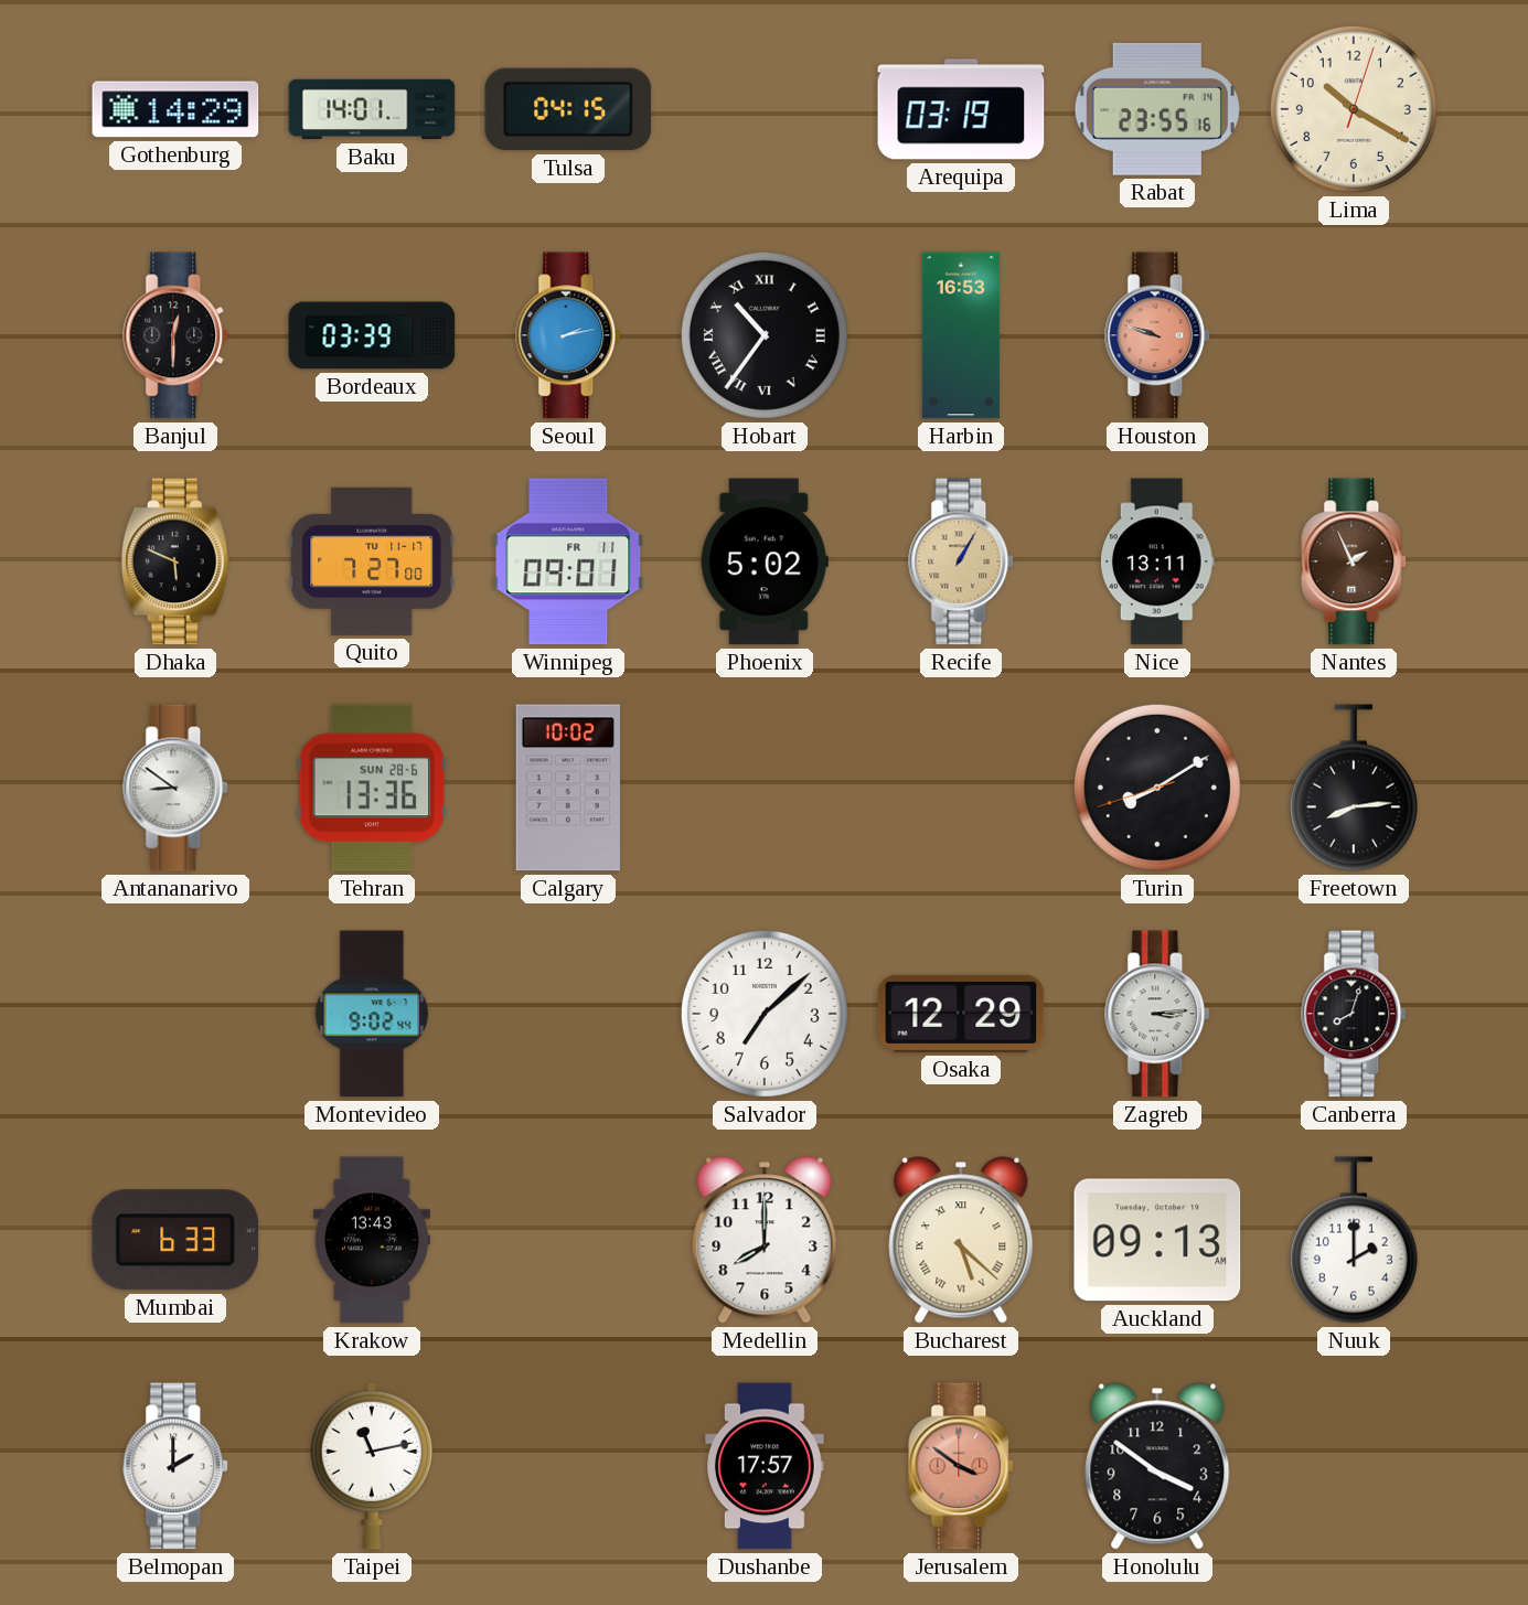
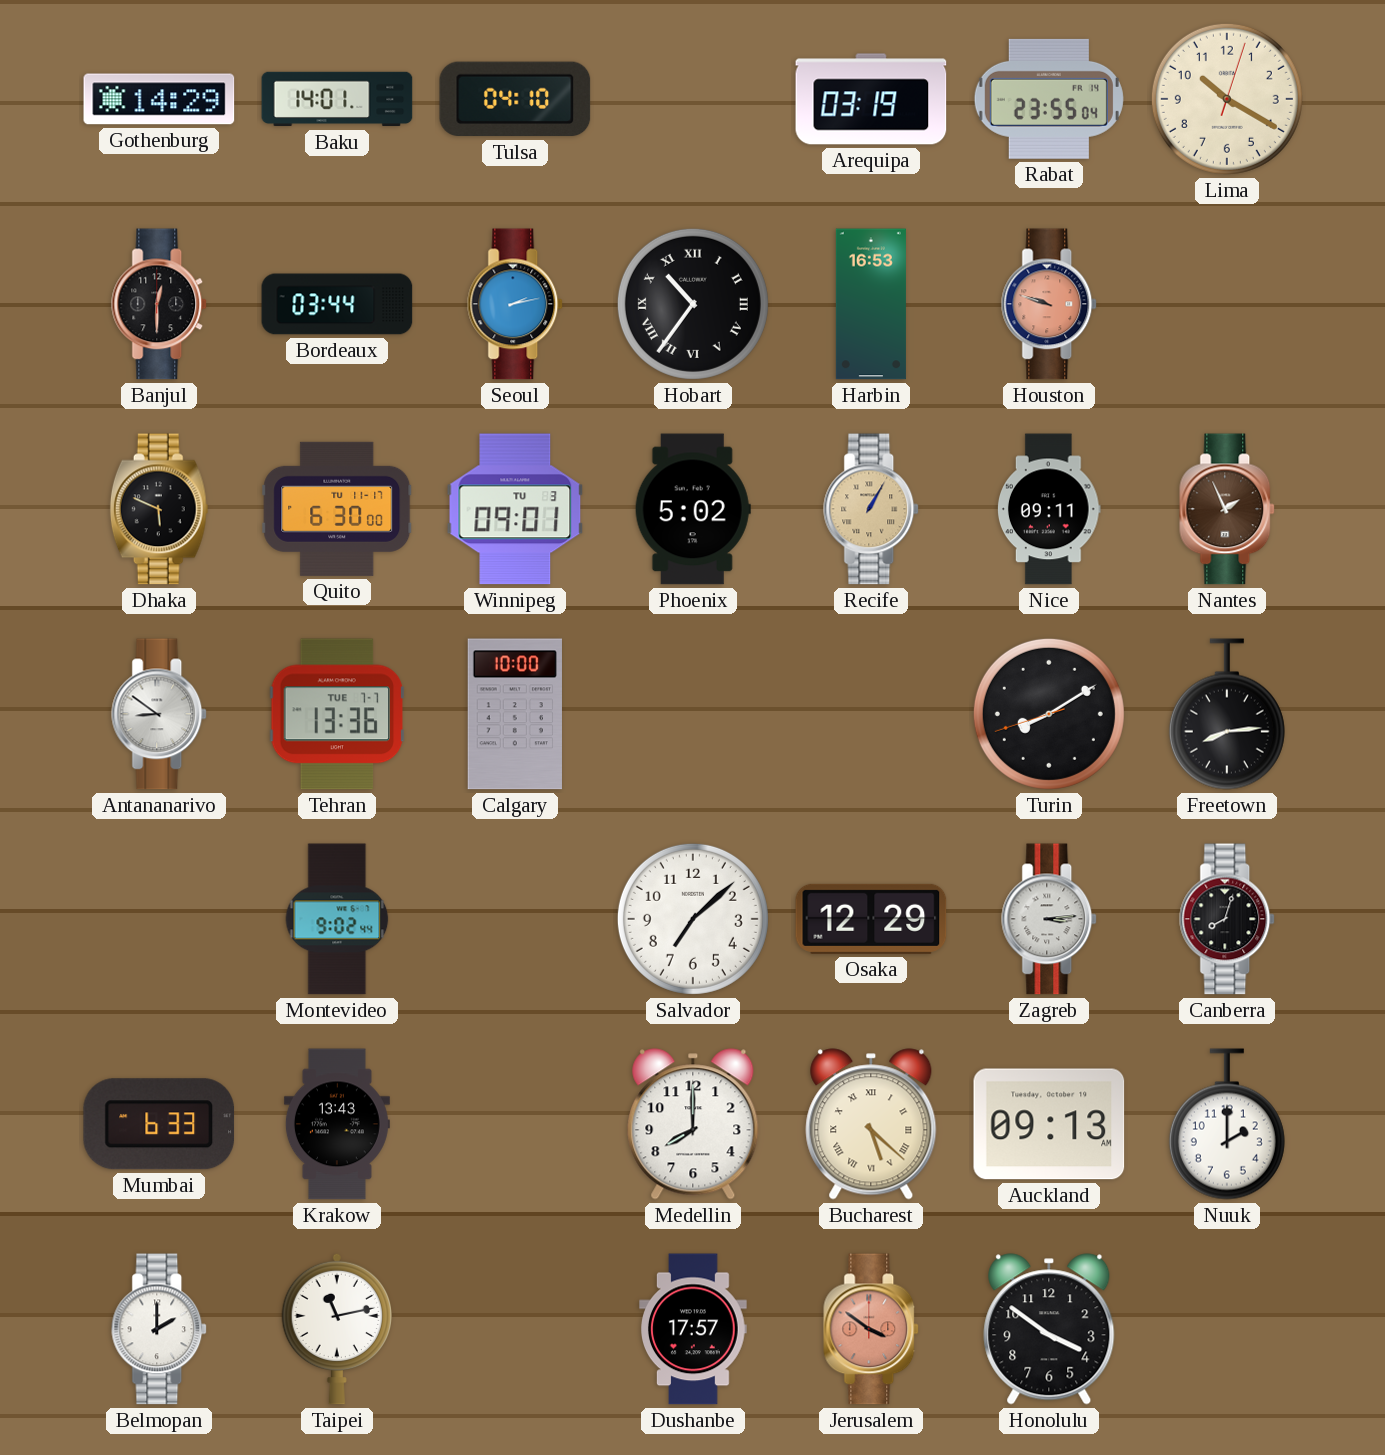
Tulsa: 04:15 -> 04:10
Rabat: 23:55:16 -> 23:55:04
Bordeaux: 03:39 -> 03:44
Quito: 7:27 -> 6:30
Winnipeg date: FR 11 -> TU 3
Nice: 13:11 -> 09:11
Tehran date: SUN 28-6 -> TUE 7-7
Calgary: 10:02 -> 10:00
